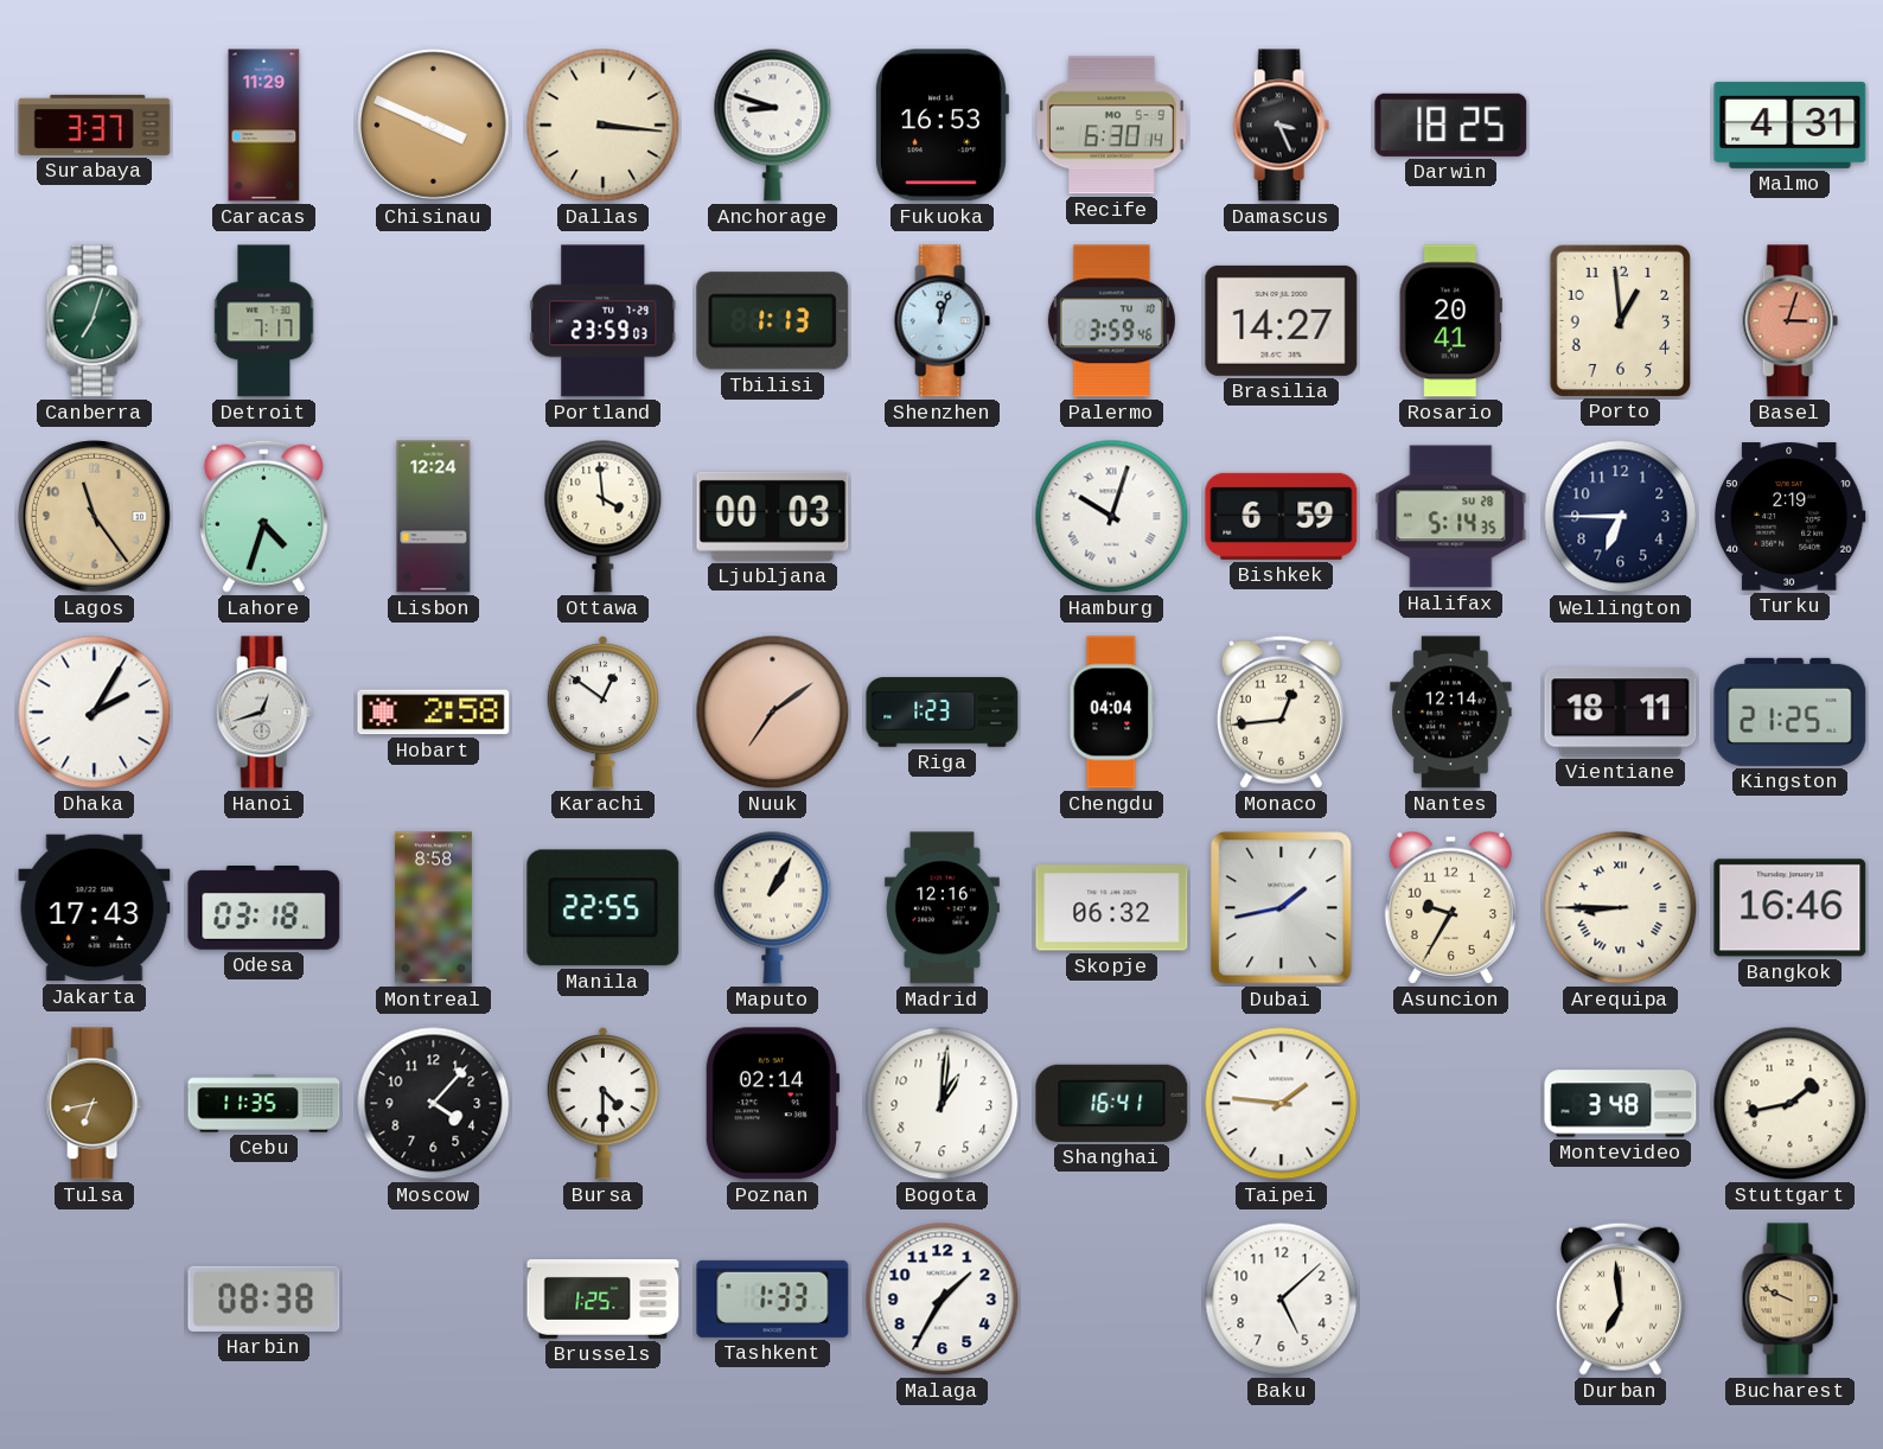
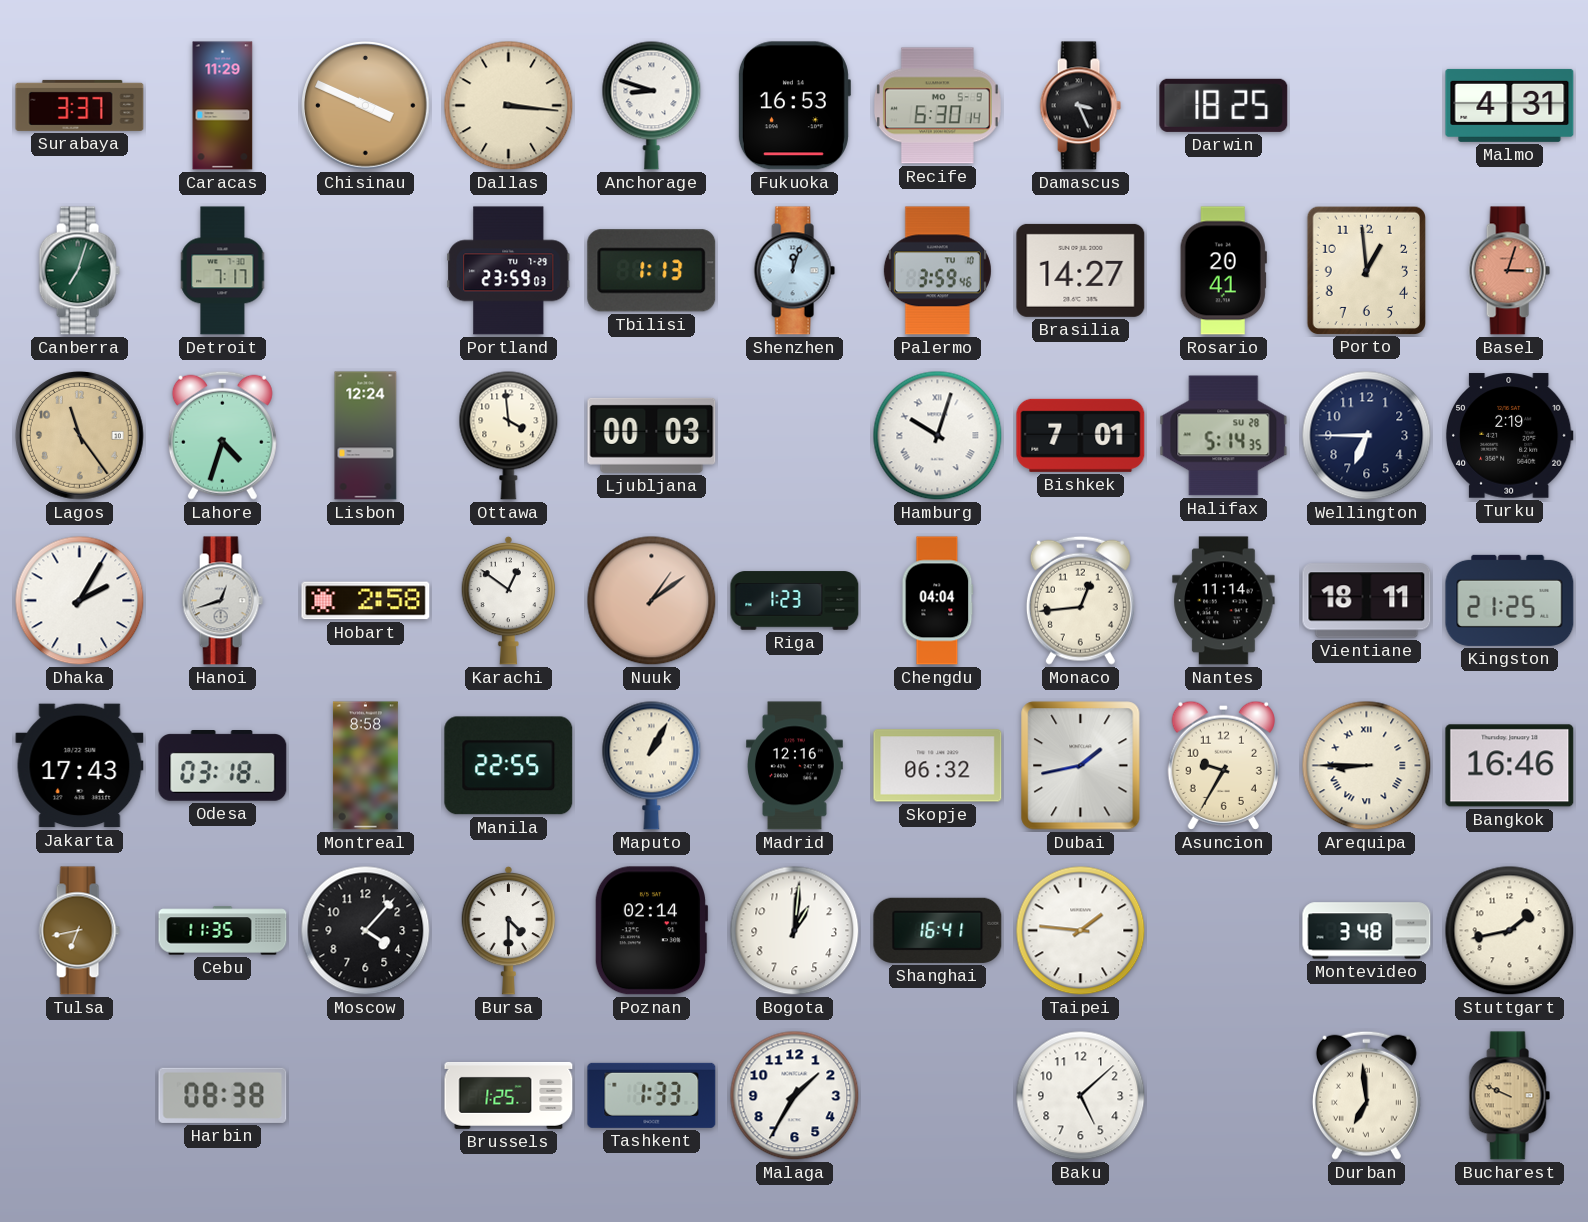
Bishkek: 6:59 -> 7:01
Nuuk: 7:09 -> 1:09
Nantes: 12:14 -> 11:14
